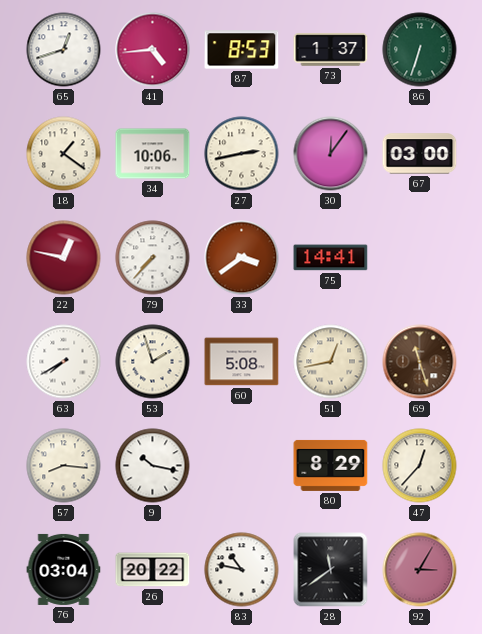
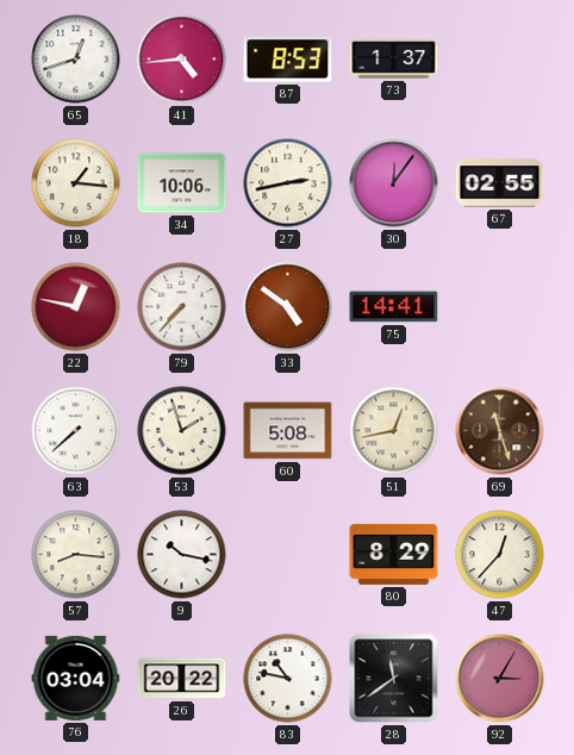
86: 6:33 -> none
18: 1:21 -> 1:16
67: 03:00 -> 02:55
33: 3:39 -> 4:51
63: 7:40 -> 7:38
